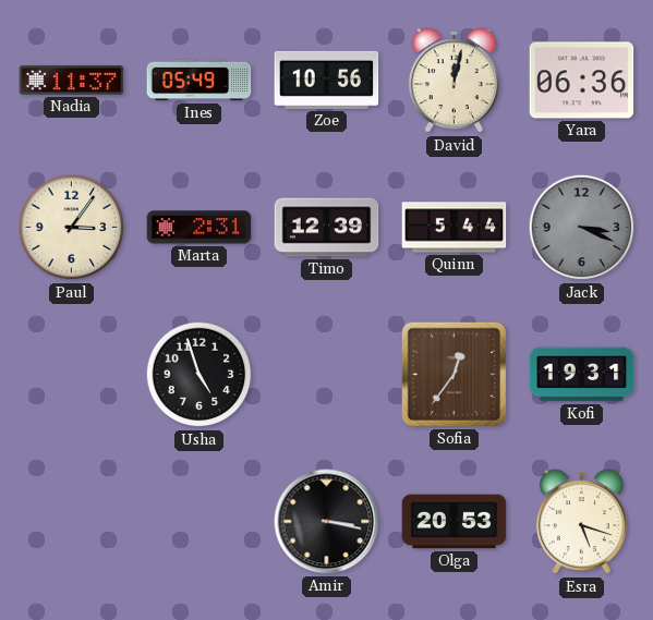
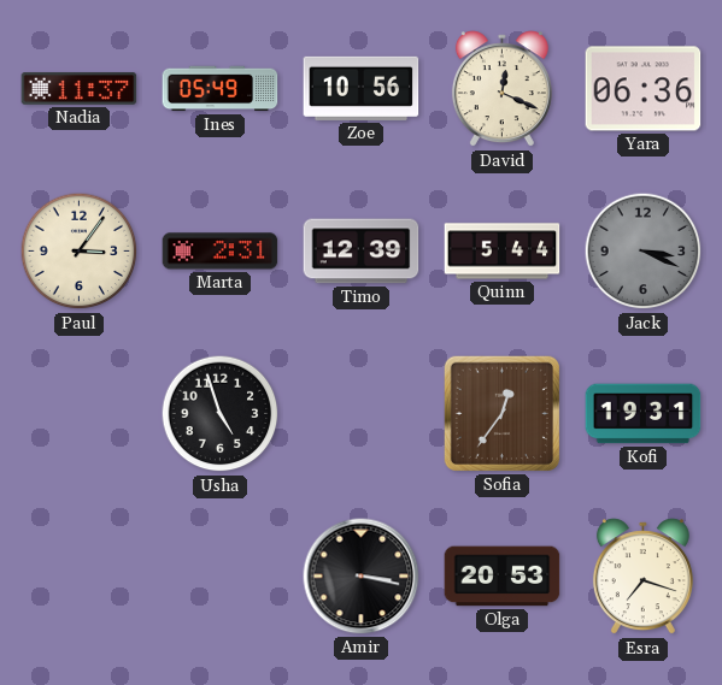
David: 12:02 -> 12:19
Esra: 5:18 -> 7:18
